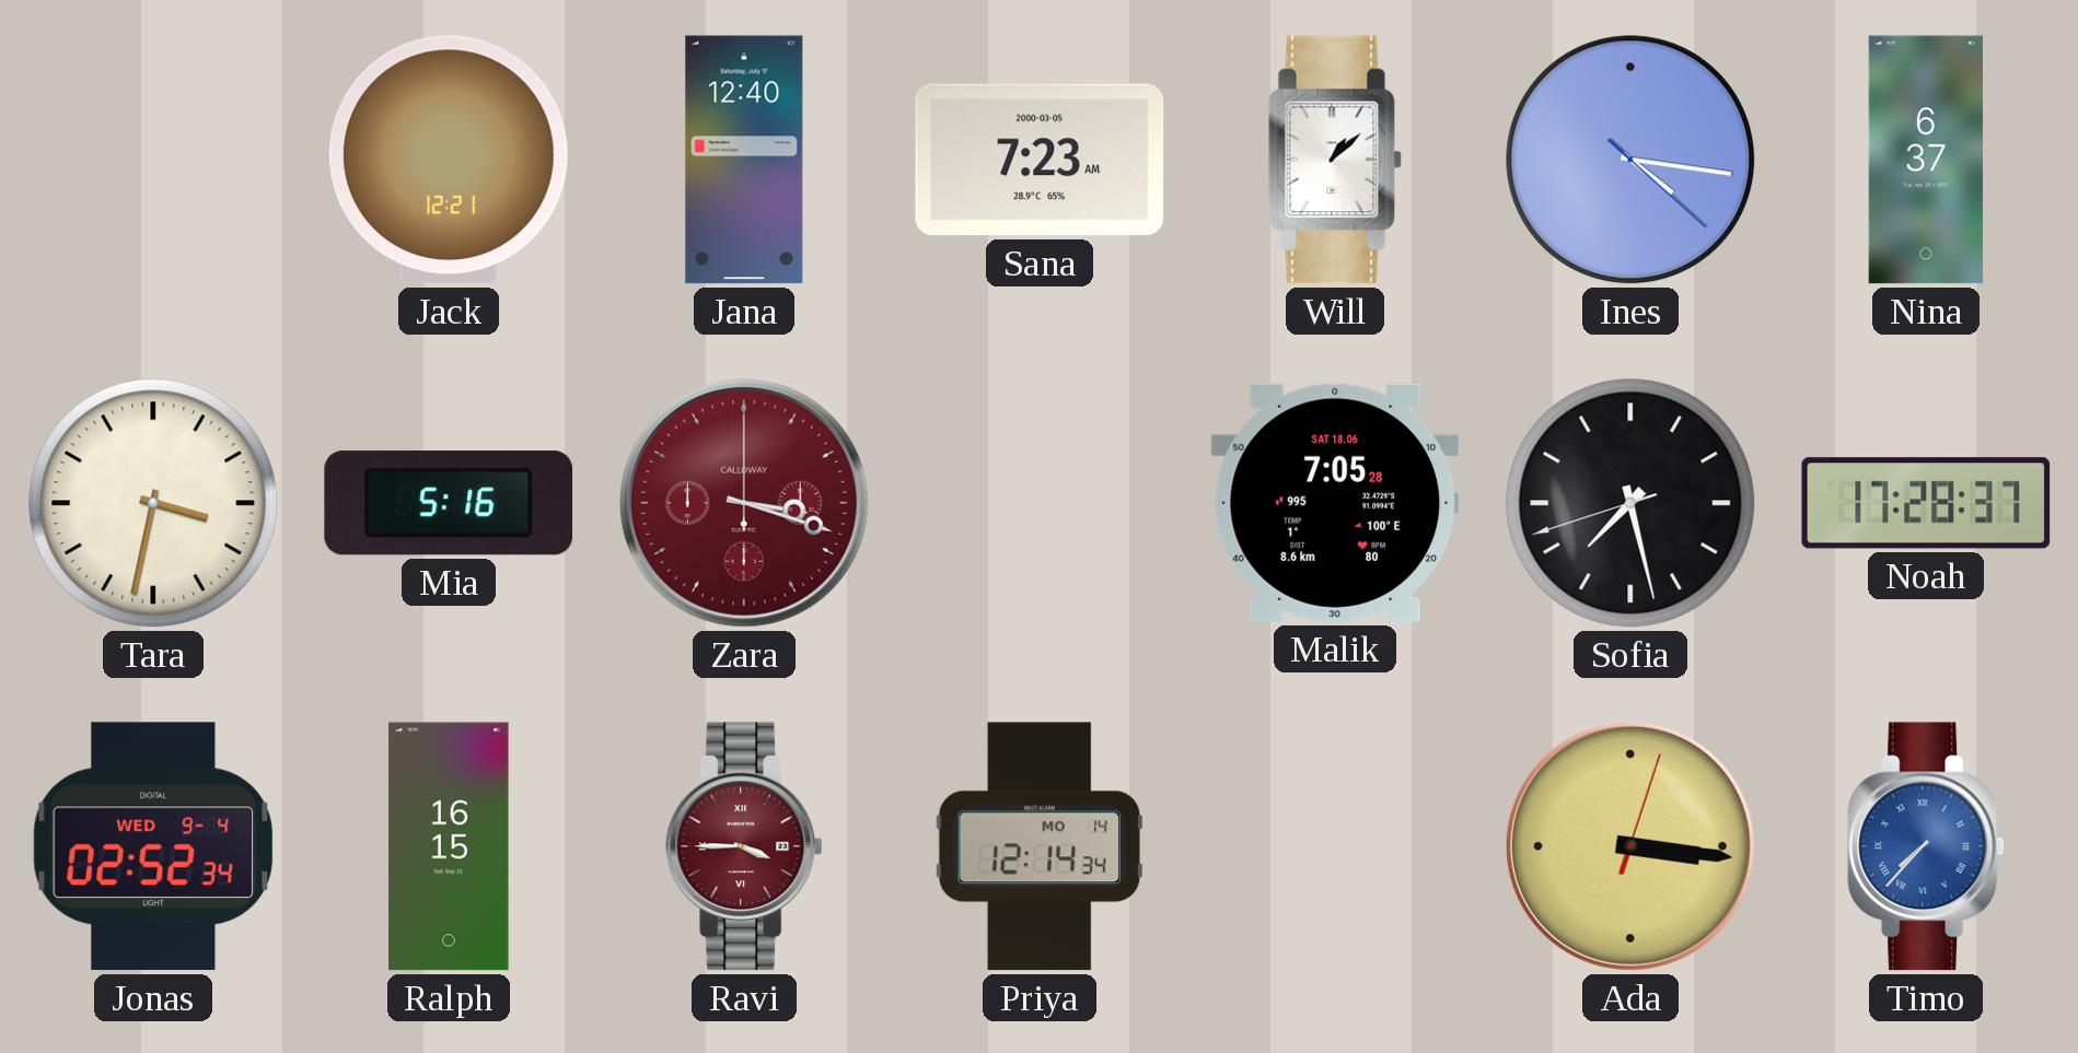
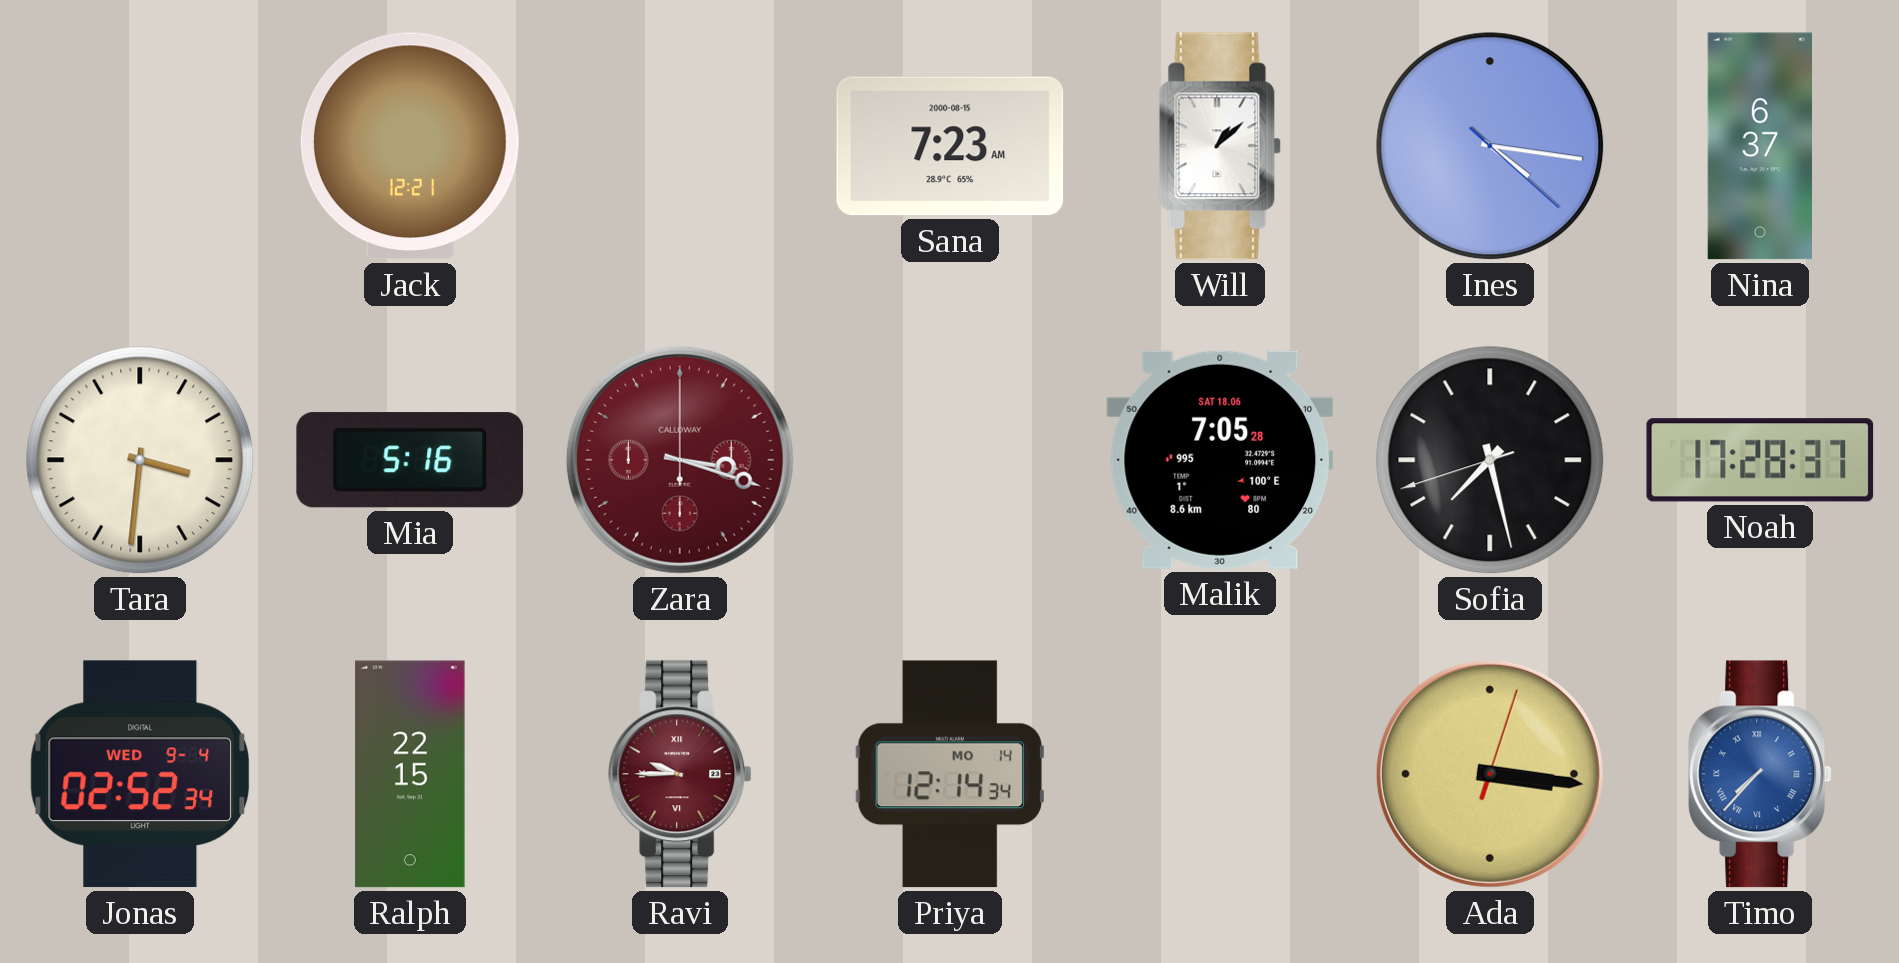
Jana: 12:40 -> none
Sana date: 2000-03-05 -> 2000-08-15
Tara: 3:32 -> 3:31
Ralph: 16:15 -> 22:15
Ravi: 3:45 -> 9:45
